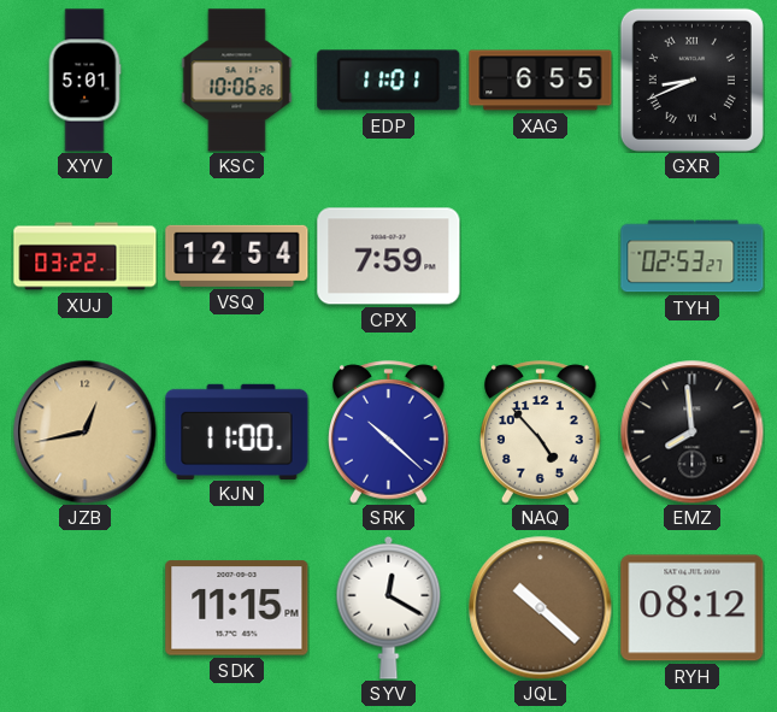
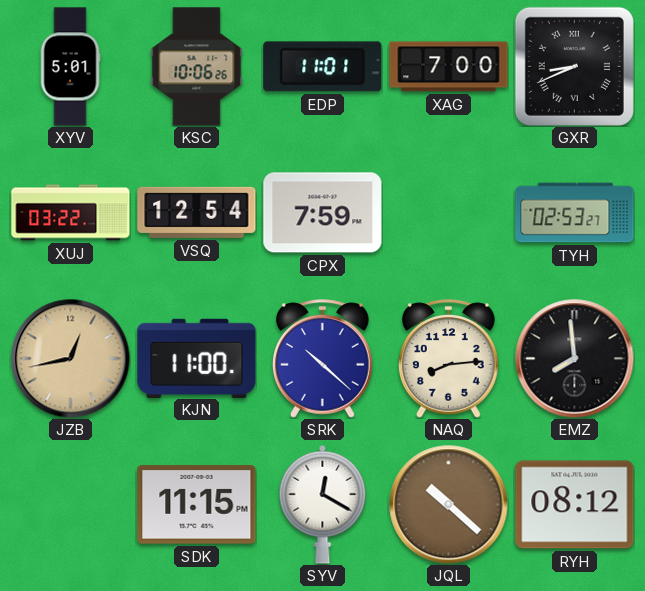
XAG: 6:55 -> 7:00
NAQ: 4:53 -> 8:14
